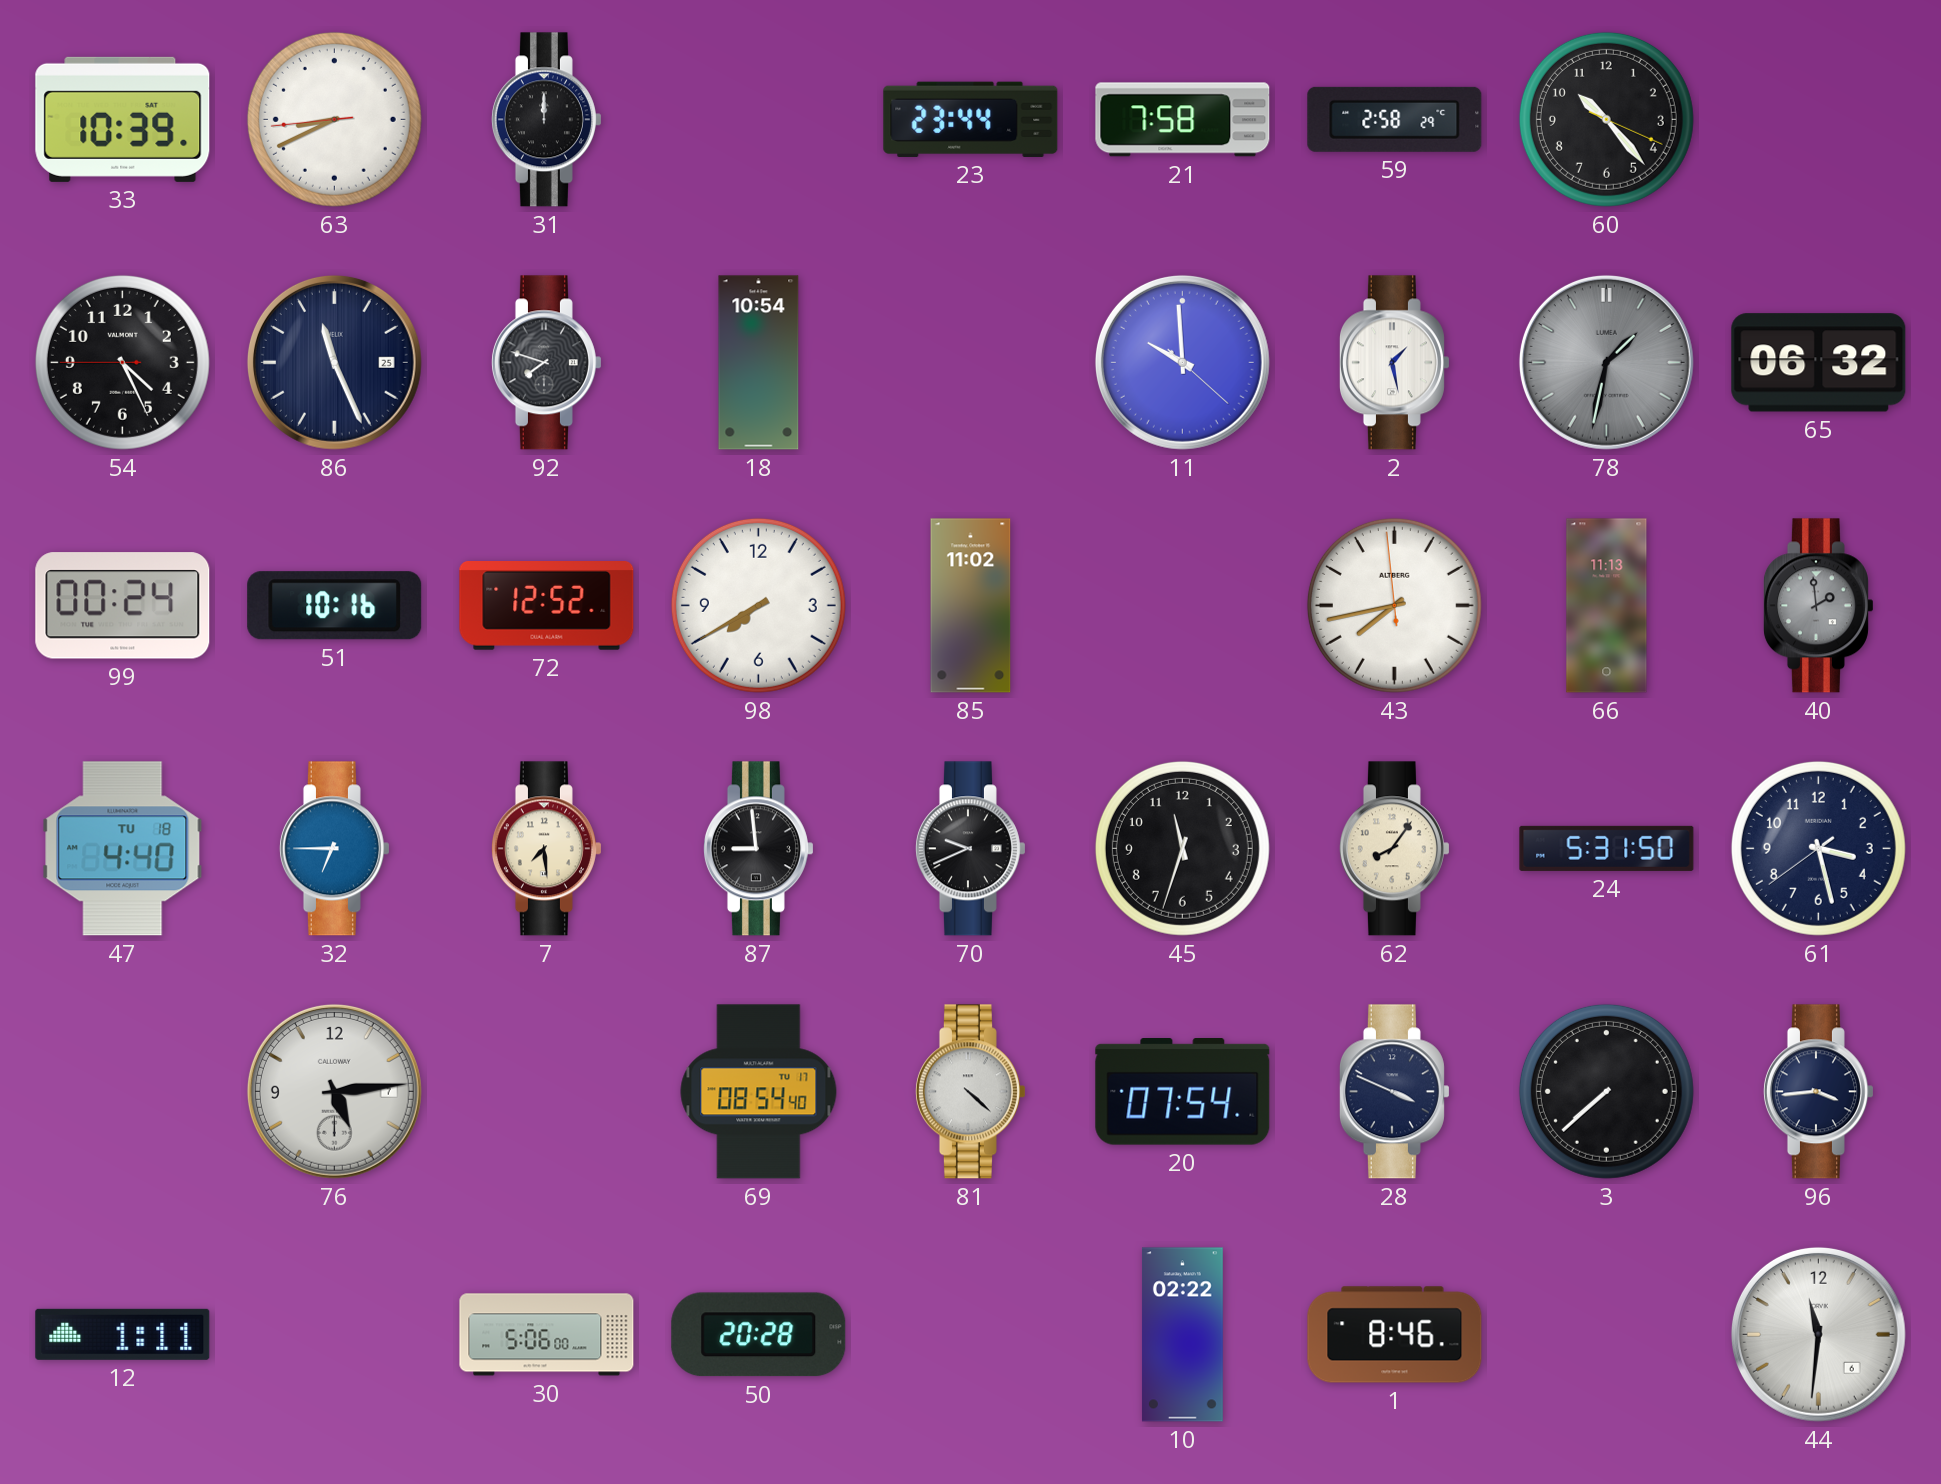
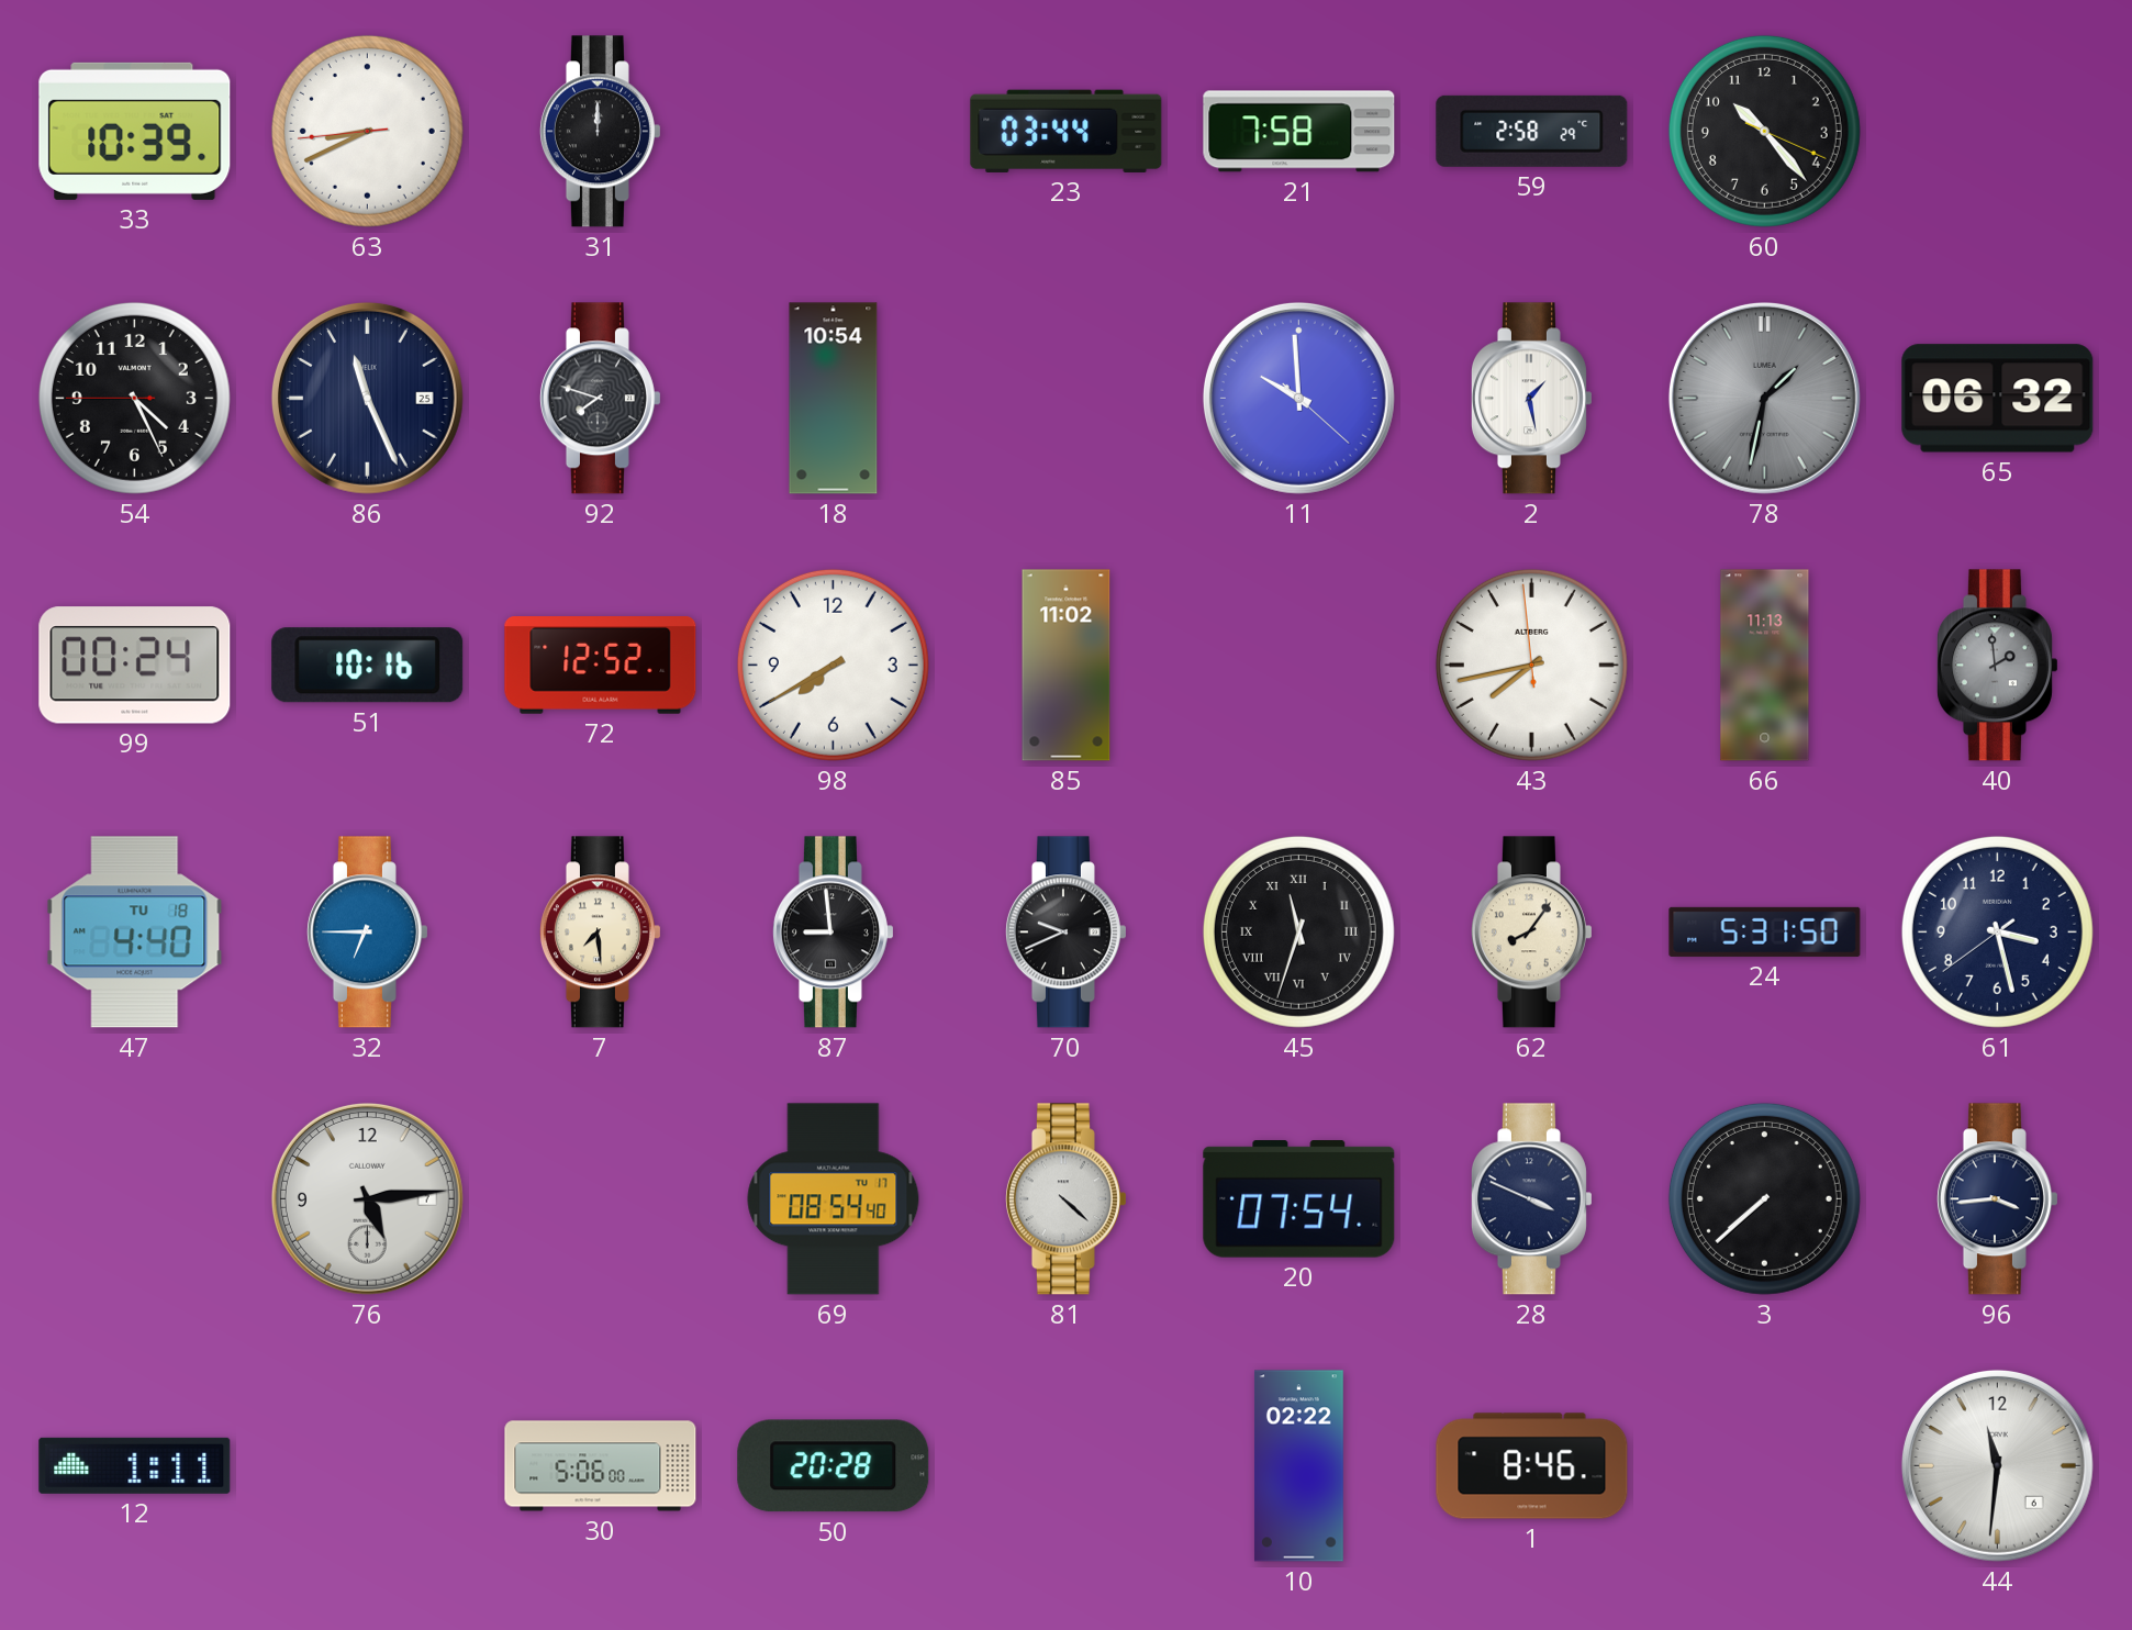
23: 23:44 -> 03:44
45 numerals: Arabic -> Roman
